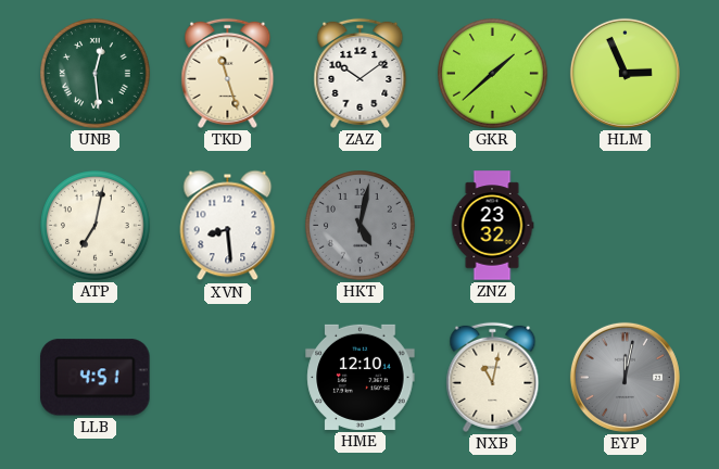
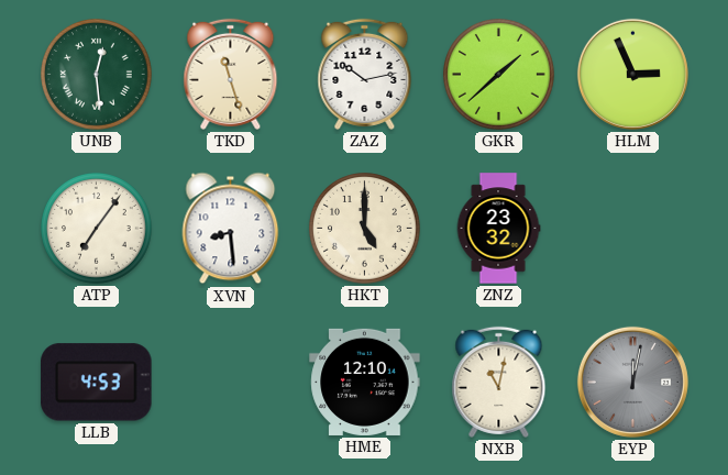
ZAZ: 10:09 -> 10:13
ATP: 7:02 -> 7:06
HKT: 5:02 -> 5:00
HKT dial: grey -> cream
LLB: 4:51 -> 4:53
